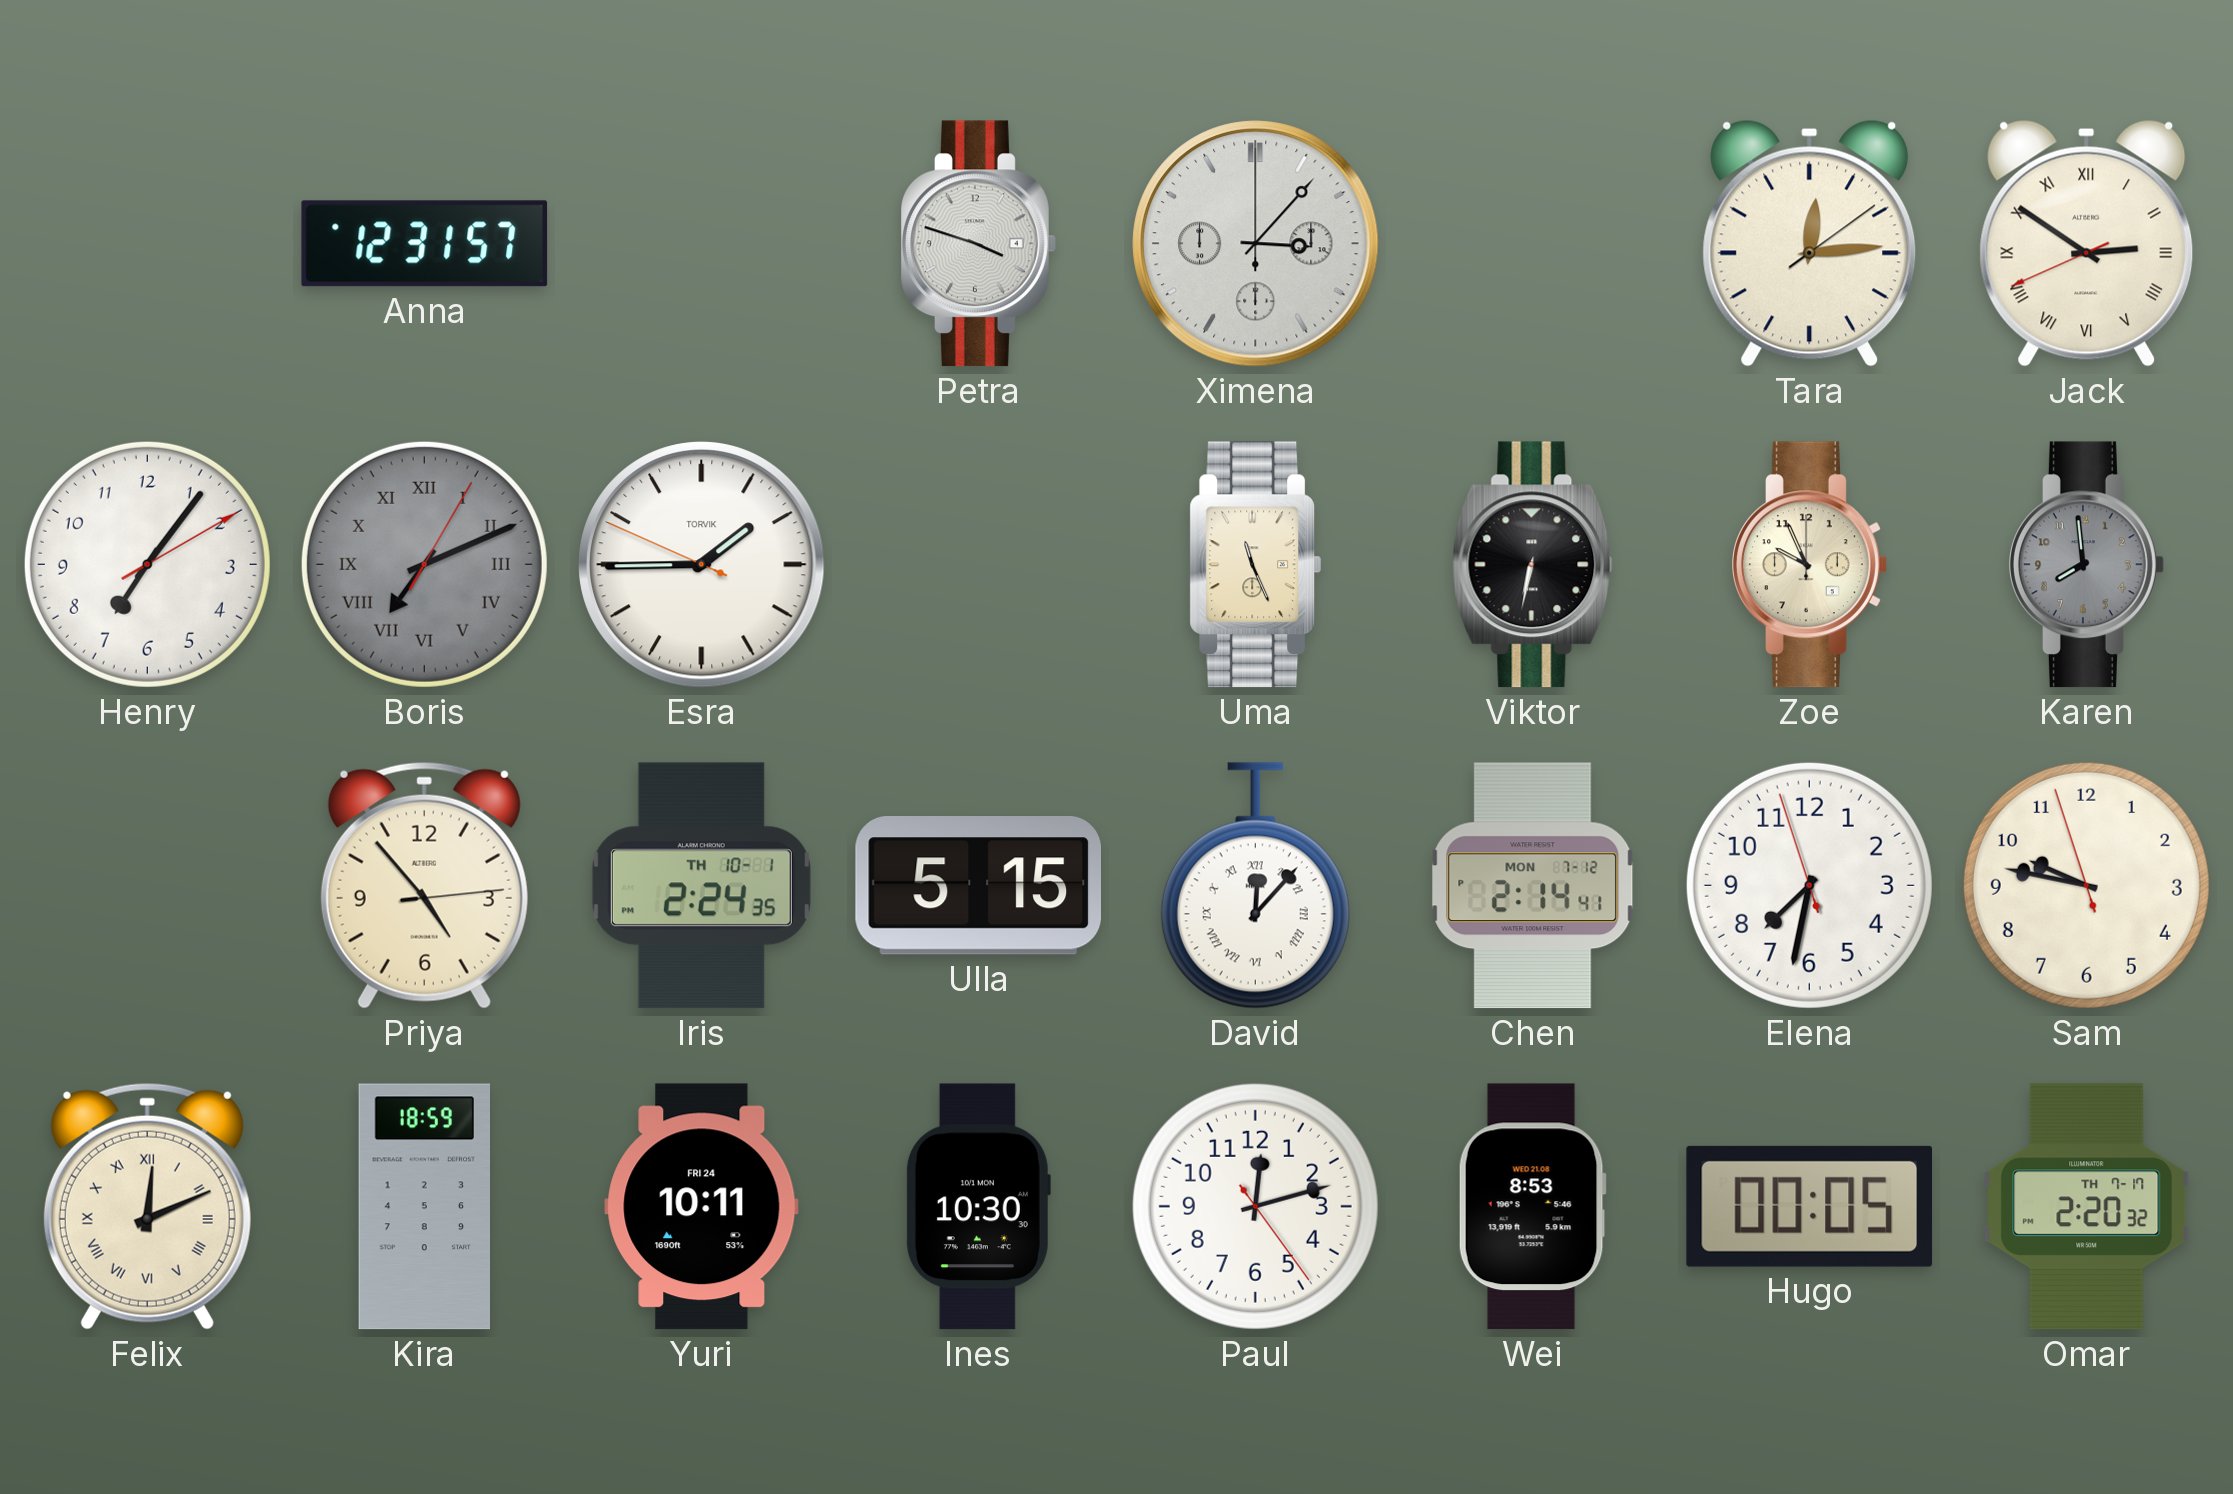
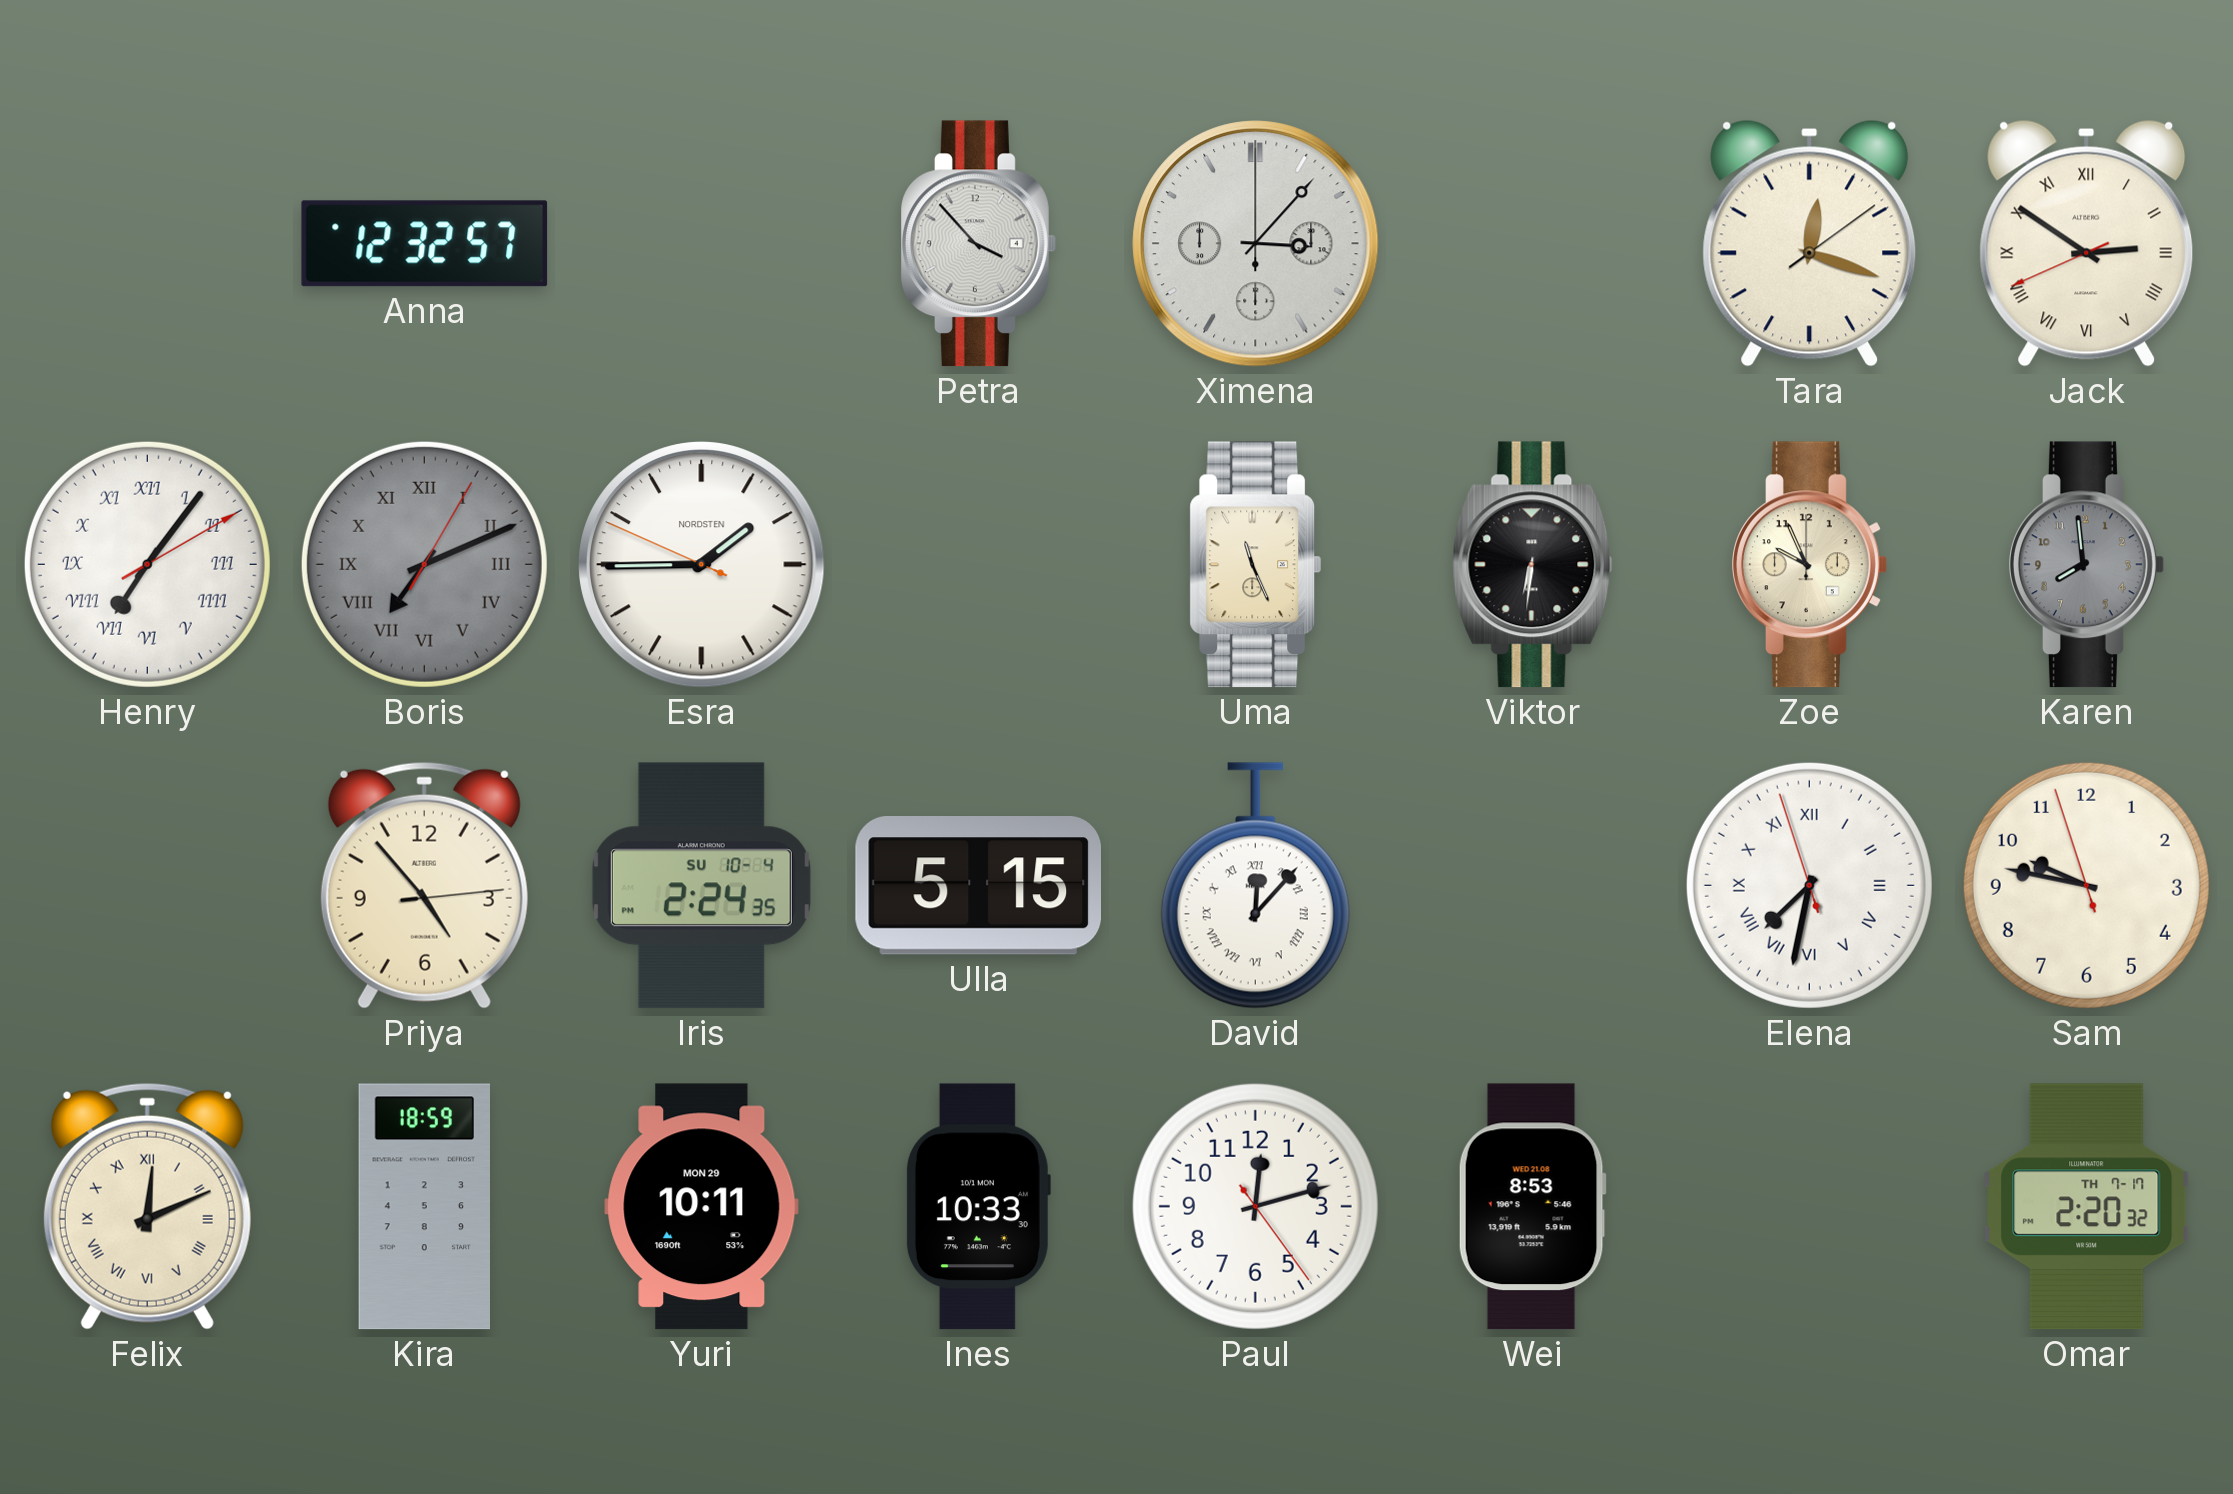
Anna: 12:31 -> 12:32
Petra: 3:48 -> 3:53
Tara: 12:14 -> 12:18
Henry numerals: Arabic -> Roman
Esra brand: TORVIK -> NORDSTEN
Viktor: 6:32 -> 6:31
Iris date: TH 10-1 -> SU 10-4
Chen: 2:14 -> none
Elena numerals: Arabic -> Roman
Yuri date: FRI 24 -> MON 29
Ines: 10:30 -> 10:33
Hugo: 00:05 -> none
